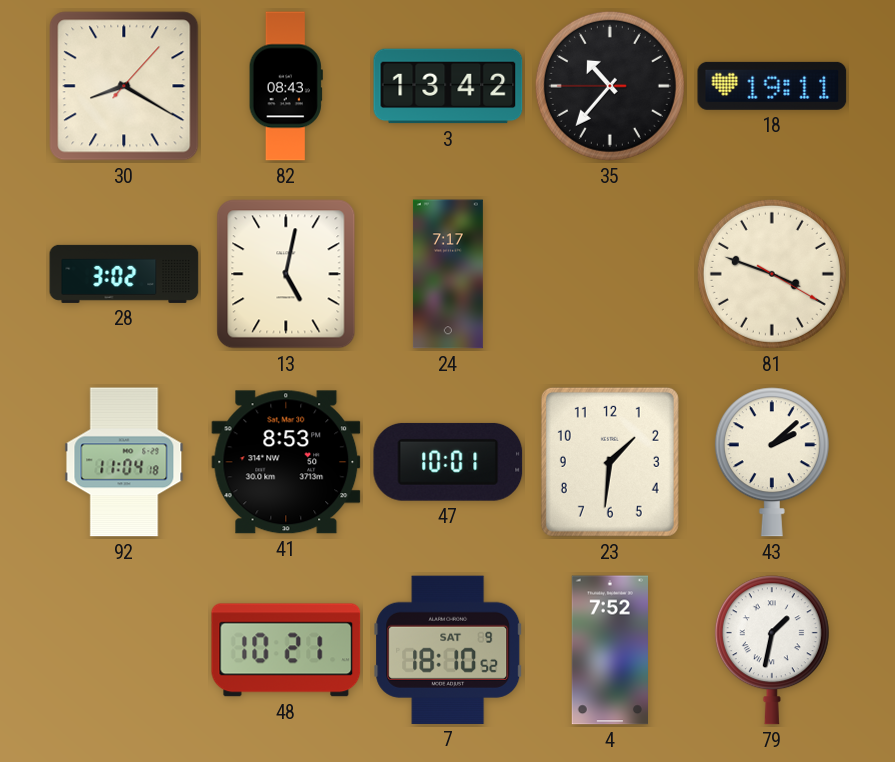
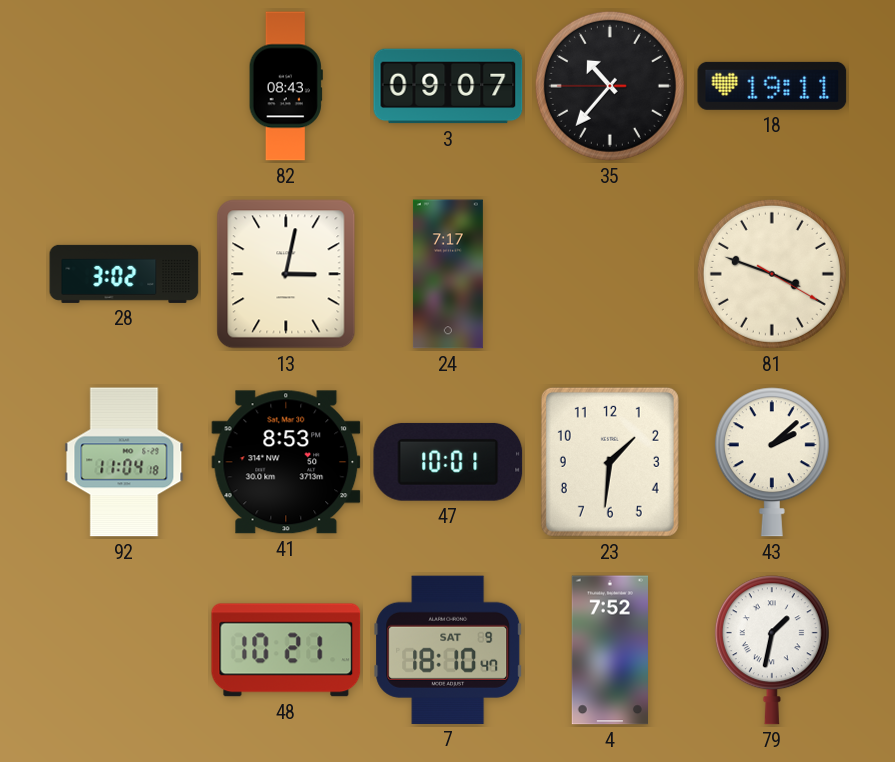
30: 8:20 -> none
3: 13:42 -> 09:07
13: 5:02 -> 3:02
7: 18:10:52 -> 18:10:47
